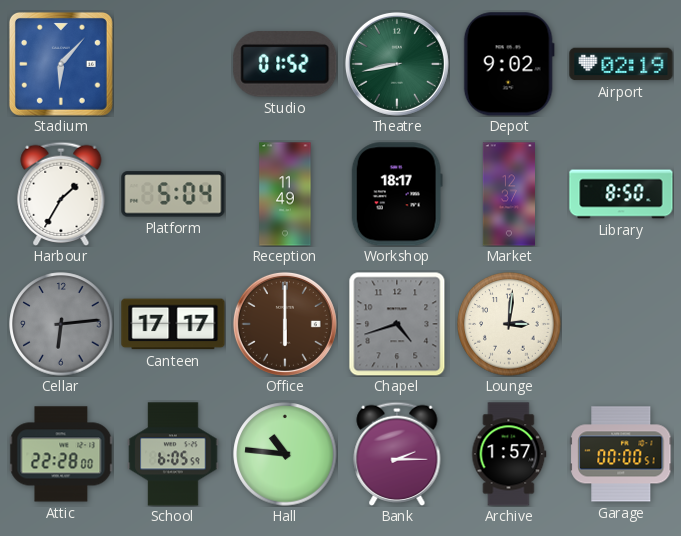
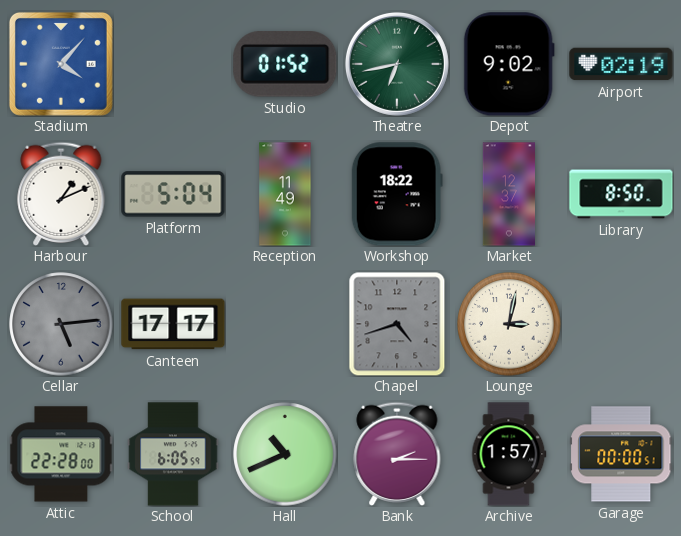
Stadium: 6:07 -> 4:07
Theatre: 8:43 -> 6:43
Harbour: 1:35 -> 1:11
Workshop: 18:17 -> 18:22
Cellar: 6:14 -> 5:14
Office: 6:00 -> none
Lounge: 3:01 -> 3:02
Hall: 10:46 -> 10:41
